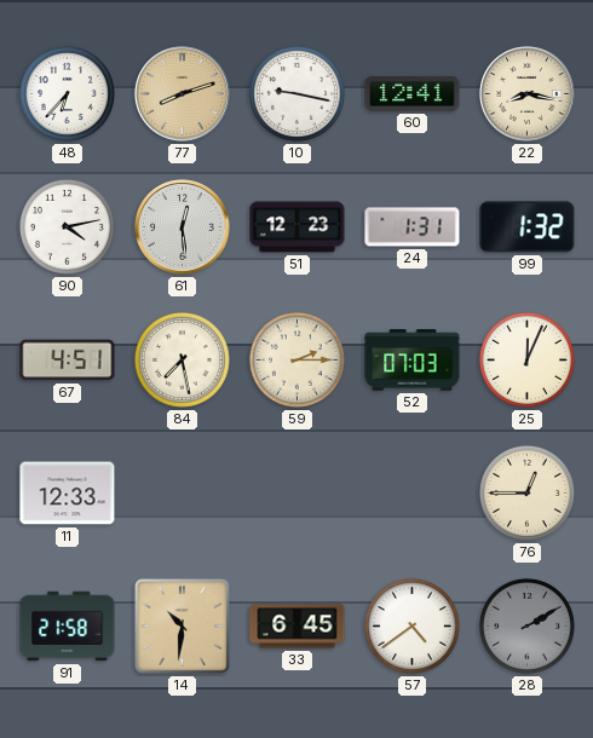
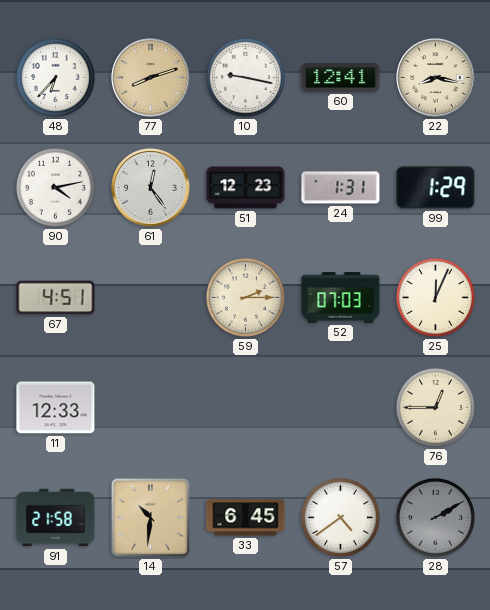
61: 12:29 -> 12:24
99: 1:32 -> 1:29
84: 7:28 -> none
